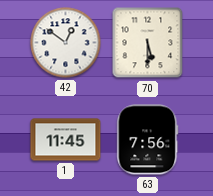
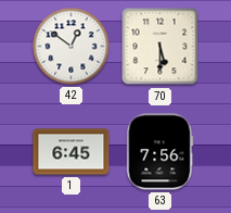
1: 11:45 -> 6:45
